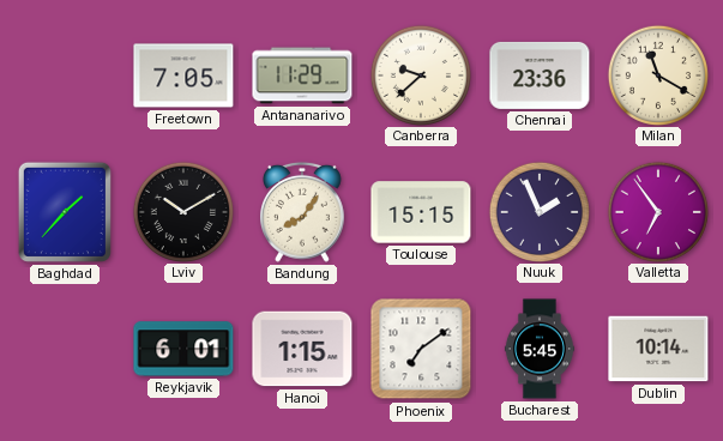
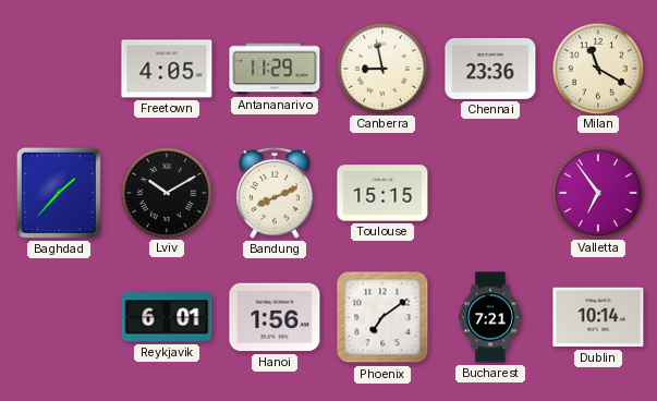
Freetown: 7:05 -> 4:05
Canberra: 9:38 -> 8:58
Bandung: 8:06 -> 8:11
Nuuk: 1:56 -> none
Hanoi: 1:15 -> 1:56
Bucharest: 5:45 -> 7:21
